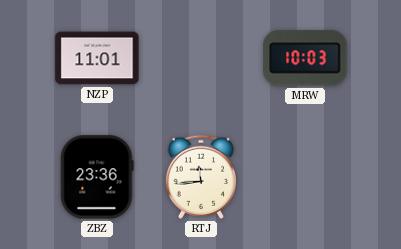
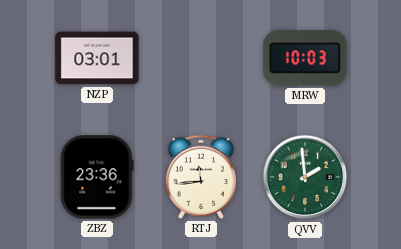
NZP: 11:01 -> 03:01
QVV: none -> 1:59
